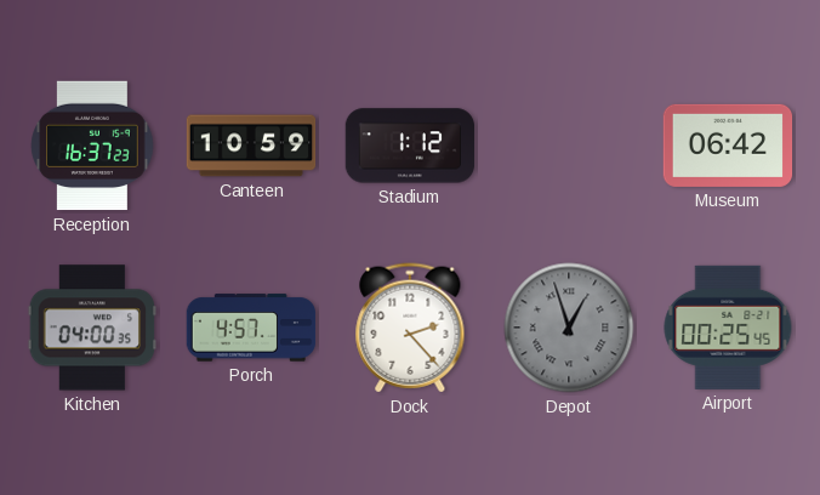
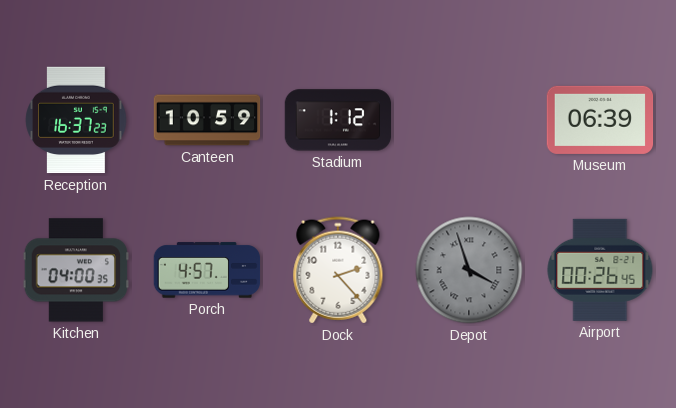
Museum: 06:42 -> 06:39
Depot: 12:57 -> 3:57
Airport: 00:25 -> 00:26
